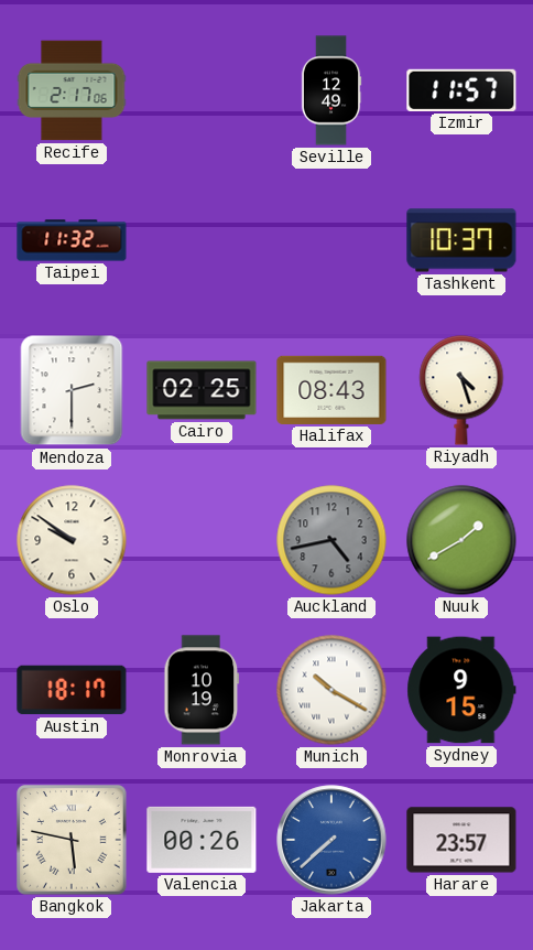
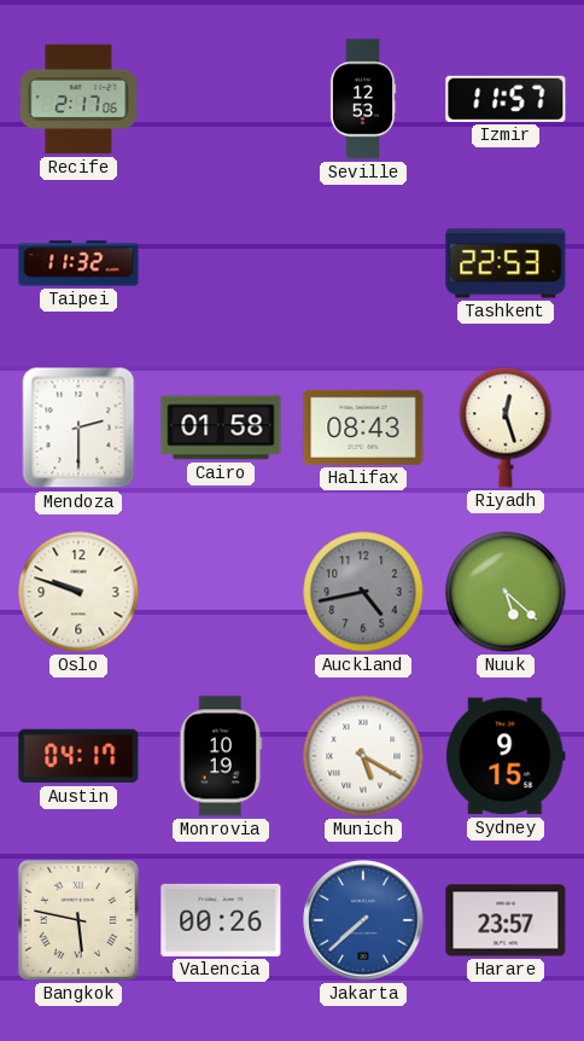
Seville: 12:49 -> 12:53
Tashkent: 10:37 -> 22:53
Cairo: 02:25 -> 01:58
Riyadh: 4:27 -> 12:27
Oslo: 9:51 -> 9:48
Nuuk: 1:40 -> 5:22
Austin: 18:17 -> 04:17
Munich: 10:20 -> 5:20
